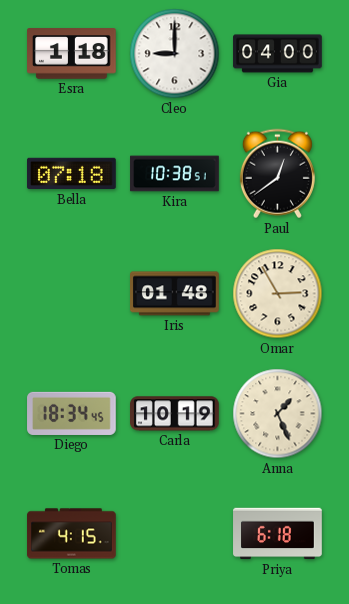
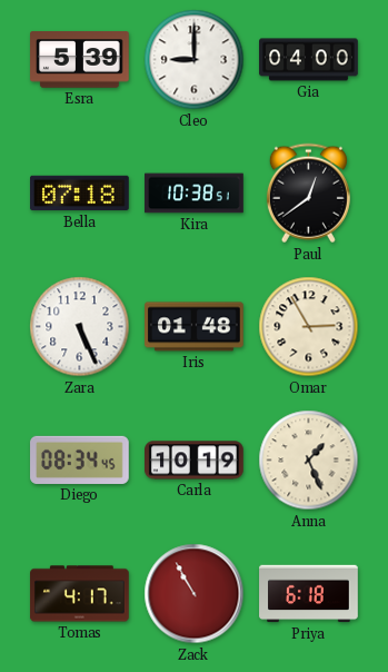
Esra: 1:18 -> 5:39
Zara: none -> 5:26
Diego: 18:34 -> 08:34
Tomas: 4:15 -> 4:17
Zack: none -> 10:55
